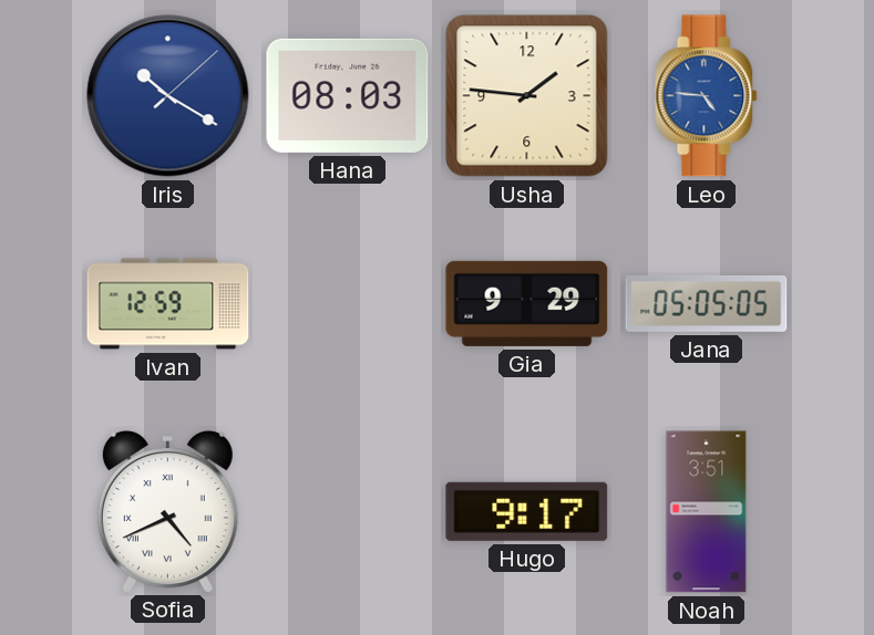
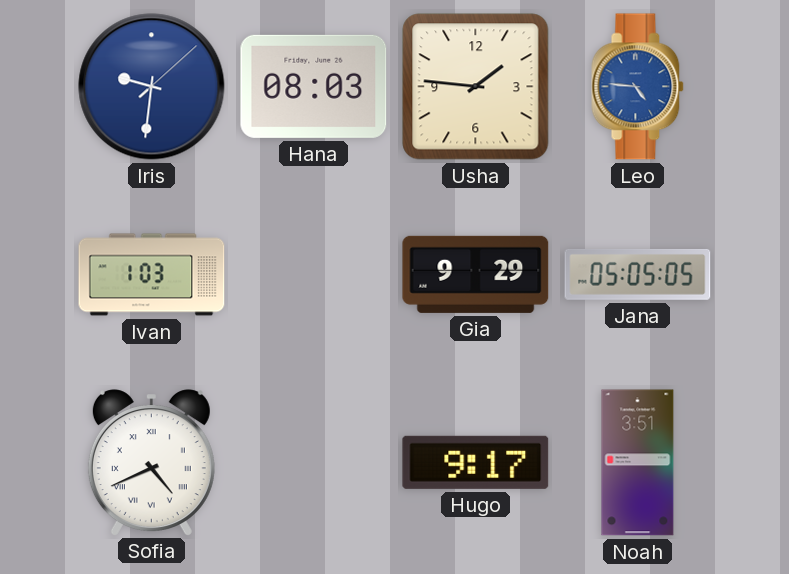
Iris: 10:20 -> 9:31
Ivan: 12:59 -> 1:03
